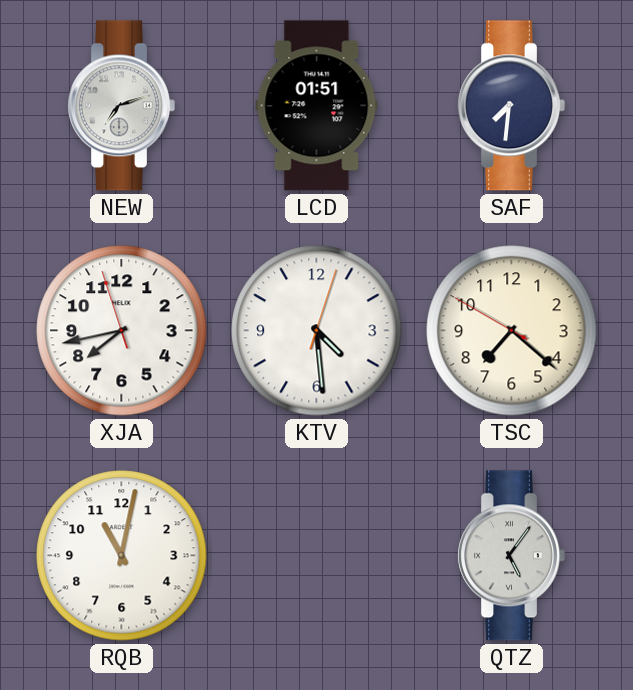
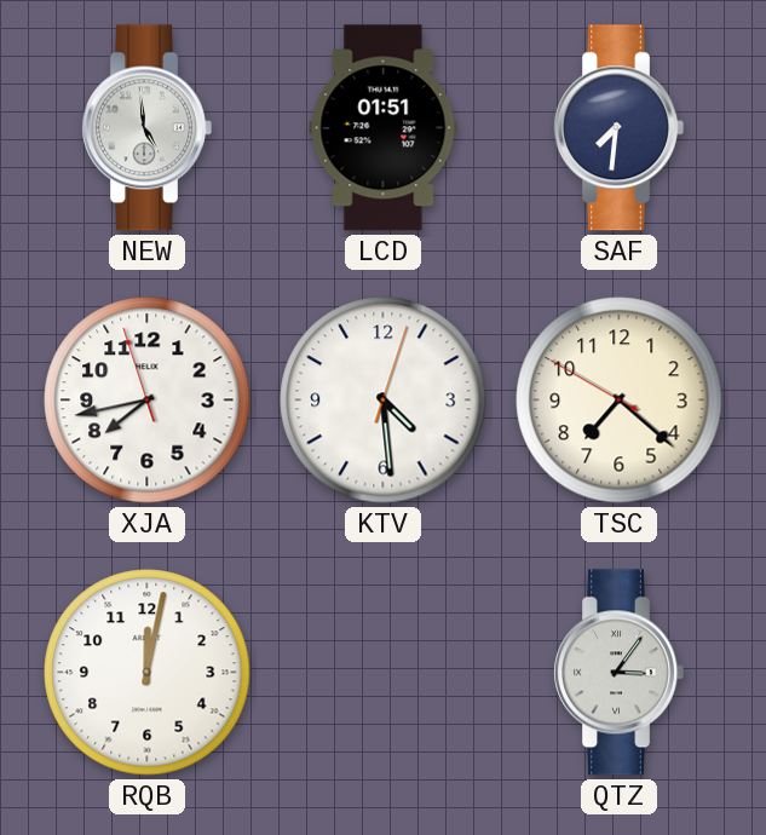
NEW: 7:12 -> 4:59
RQB: 11:02 -> 12:02
QTZ: 5:06 -> 3:06
